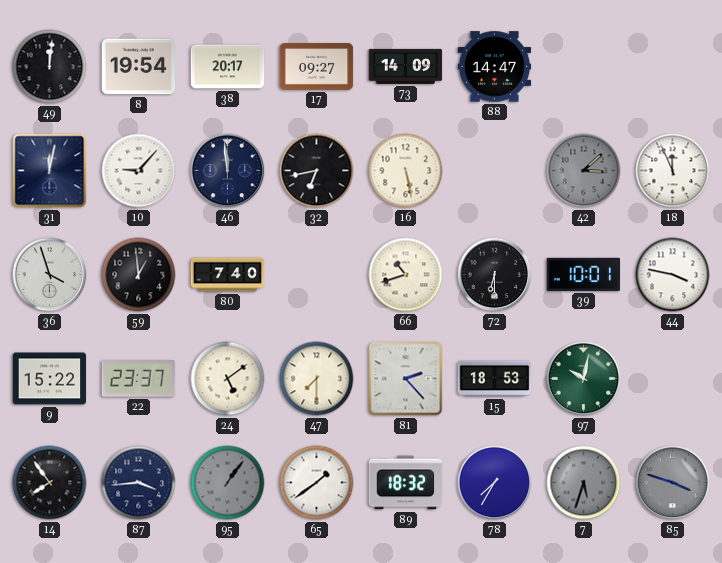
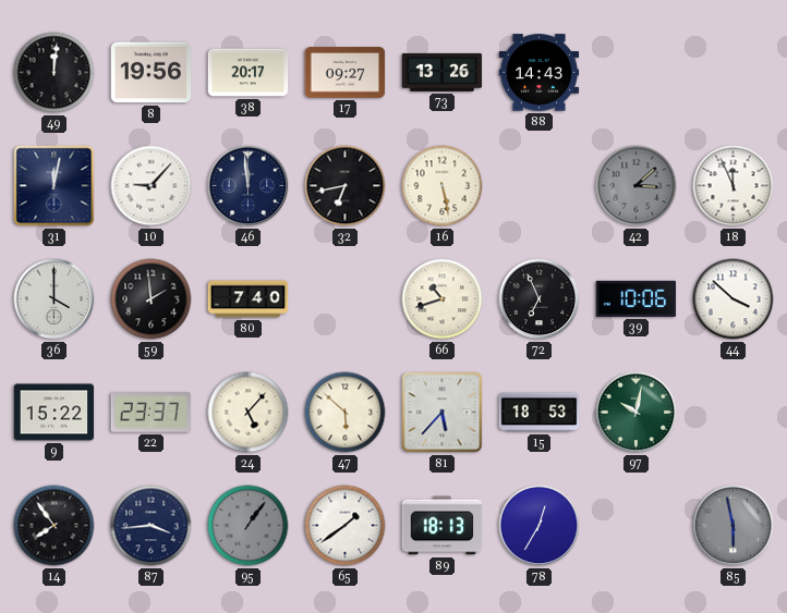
8: 19:54 -> 19:56
73: 14:09 -> 13:26
88: 14:47 -> 14:43
36: 3:57 -> 4:00
59: 12:59 -> 1:59
72: 6:30 -> 6:56
39: 10:01 -> 10:06
44: 3:47 -> 3:52
24: 5:09 -> 5:07
47: 7:30 -> 5:52
81: 2:23 -> 5:37
89: 18:32 -> 18:13
78: 7:35 -> 12:35
7: 5:33 -> none
85: 3:48 -> 5:58
